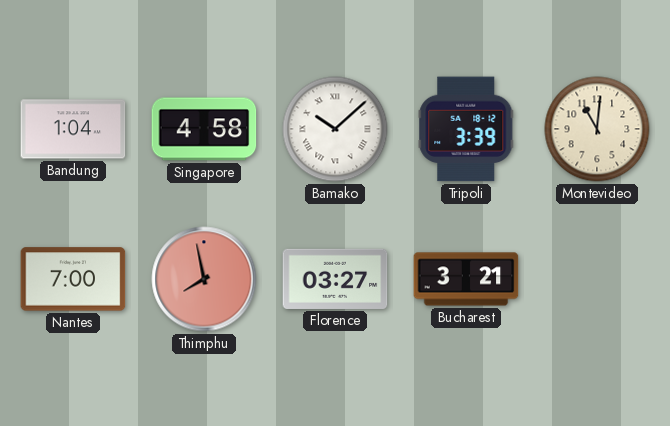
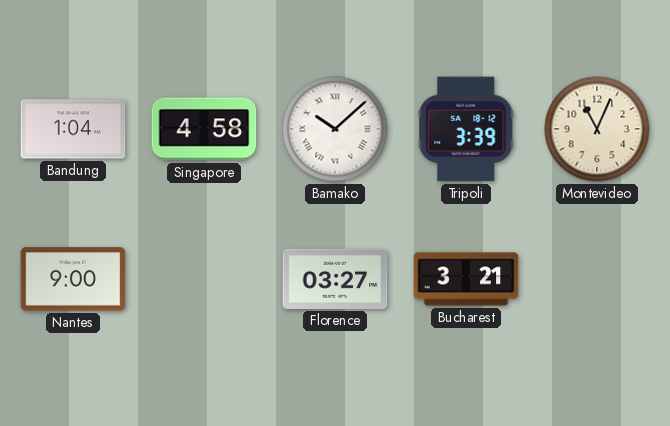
Montevideo: 11:01 -> 11:04
Nantes: 7:00 -> 9:00
Thimphu: 7:58 -> none
